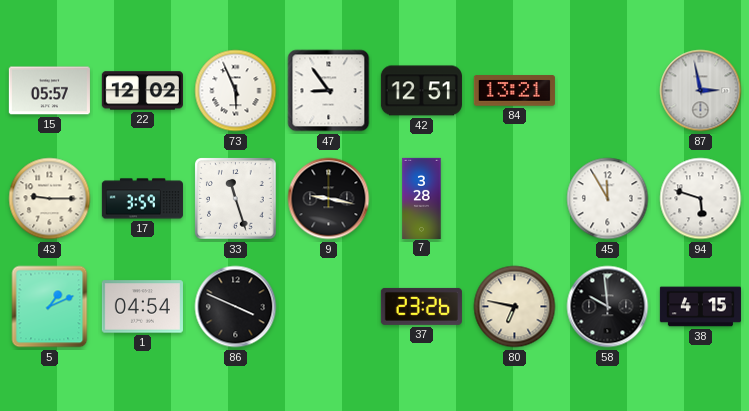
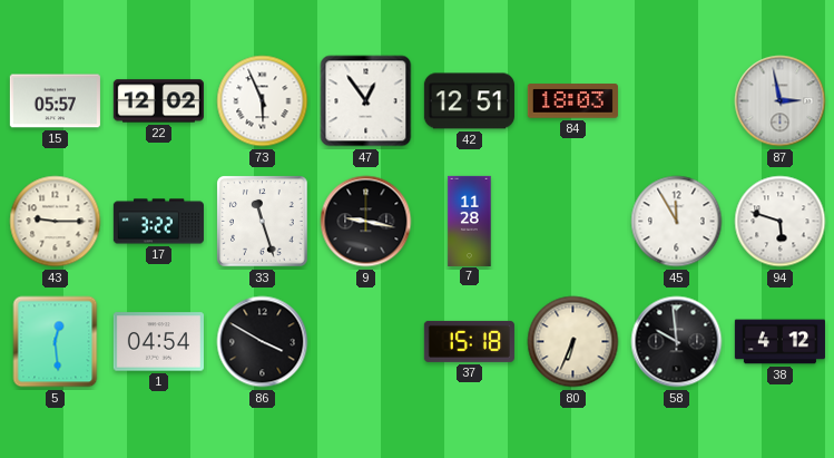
47: 8:54 -> 12:54
84: 13:21 -> 18:03
17: 3:59 -> 3:22
7: 3:28 -> 11:28
5: 1:11 -> 12:29
86: 3:49 -> 3:50
37: 23:26 -> 15:18
80: 6:47 -> 6:34
38: 4:15 -> 4:12
